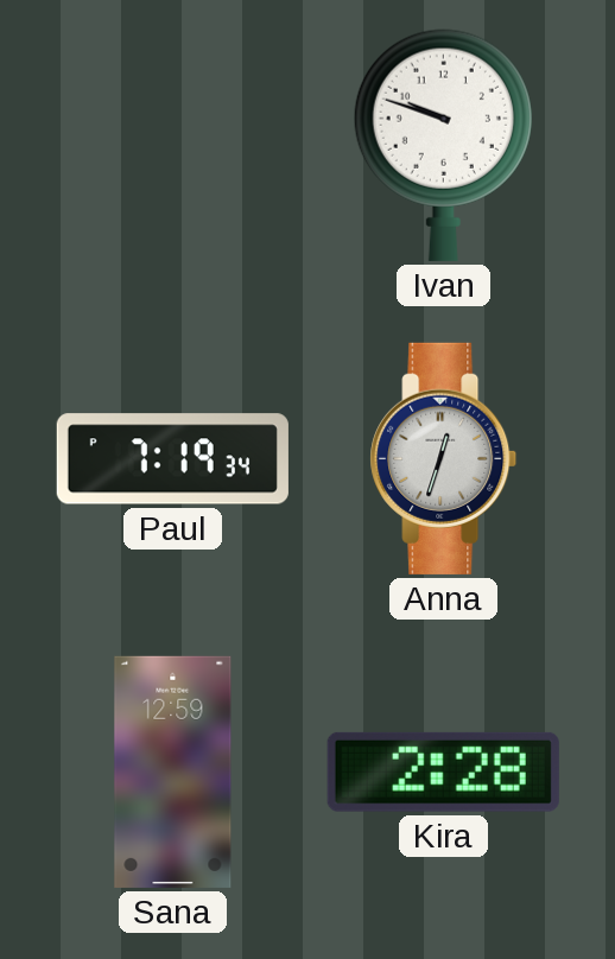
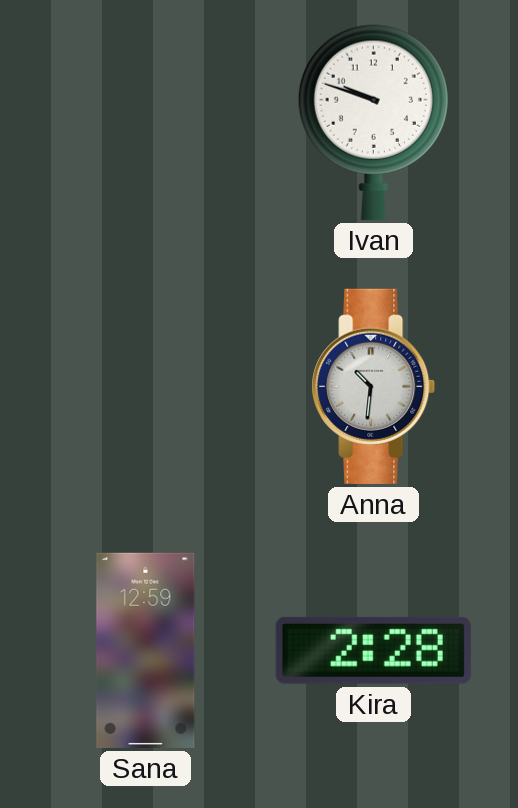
Paul: 7:19 -> none
Anna: 12:33 -> 10:31
